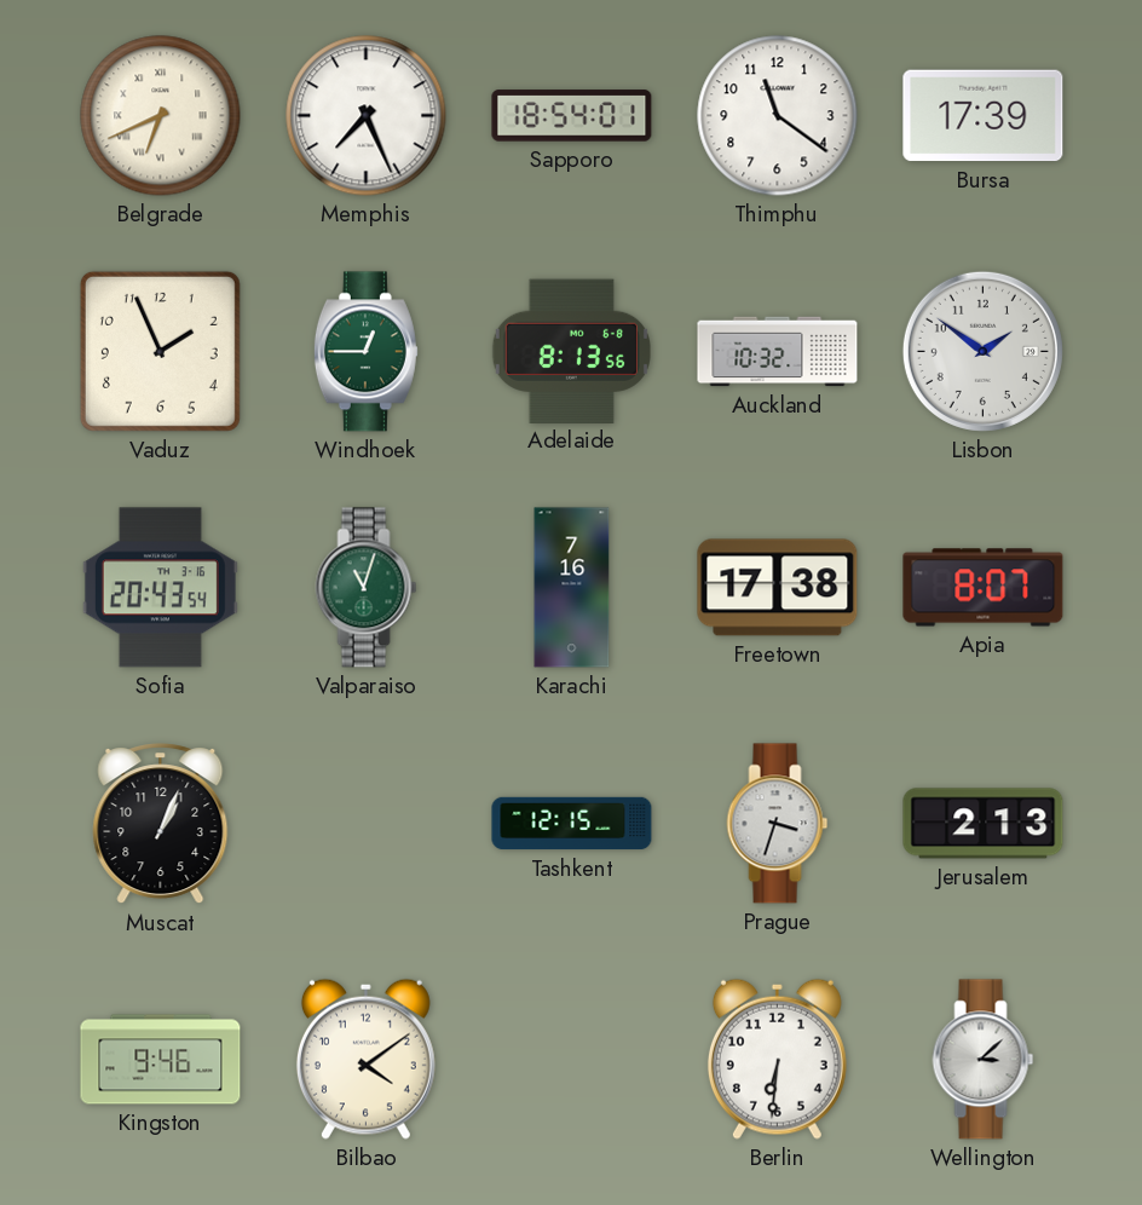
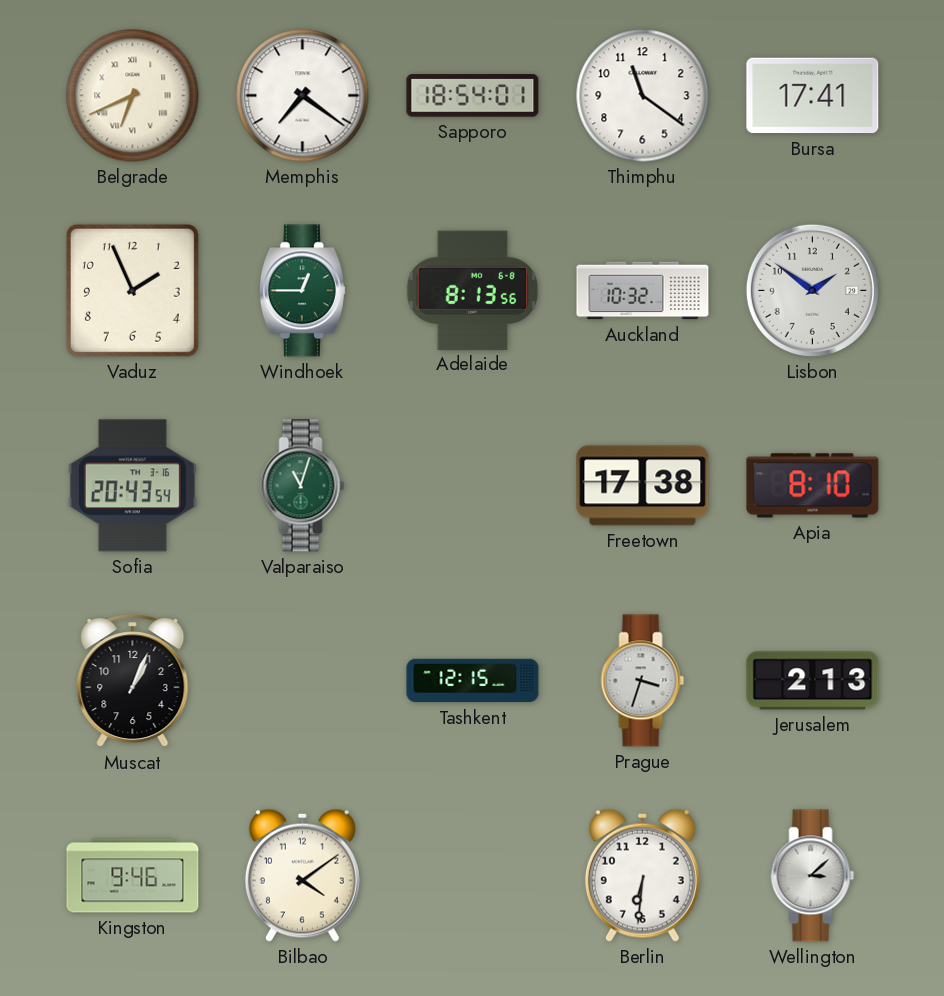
Memphis: 7:26 -> 7:21
Bursa: 17:39 -> 17:41
Karachi: 7:16 -> none
Apia: 8:07 -> 8:10
